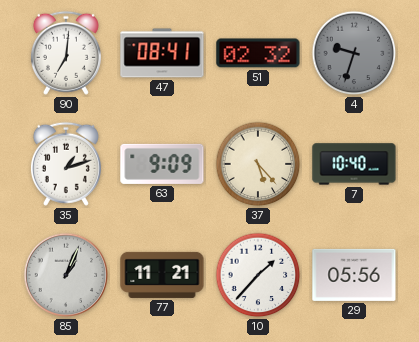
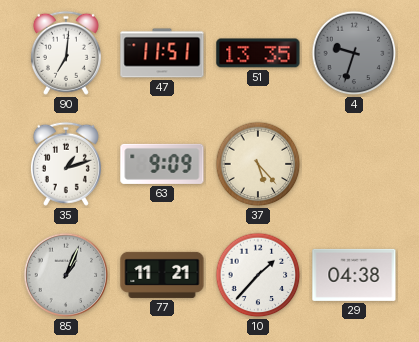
47: 08:41 -> 11:51
51: 02:32 -> 13:35
7: 10:40 -> none
29: 05:56 -> 04:38
